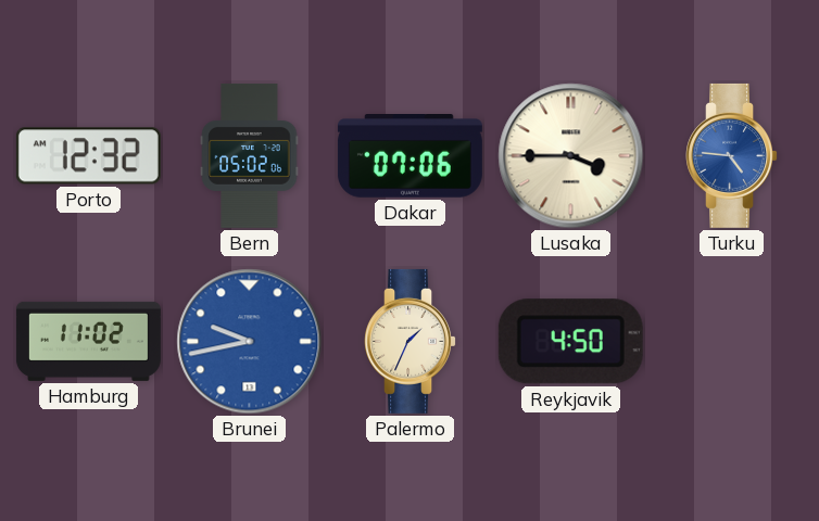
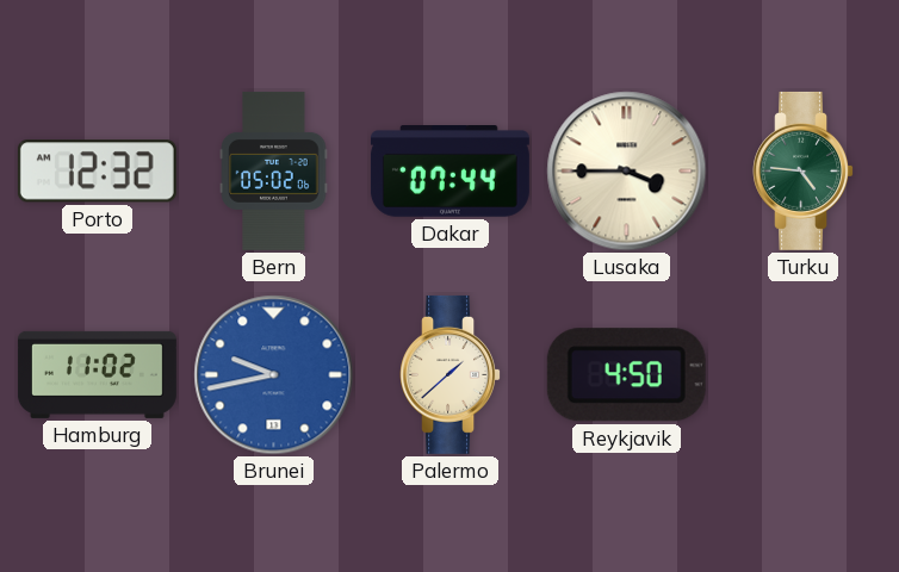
Dakar: 07:06 -> 07:44
Turku dial: blue -> green
Palermo: 1:34 -> 1:38
